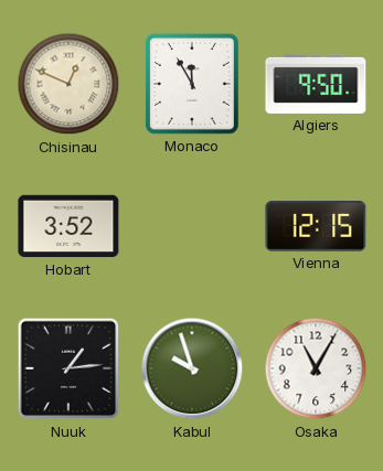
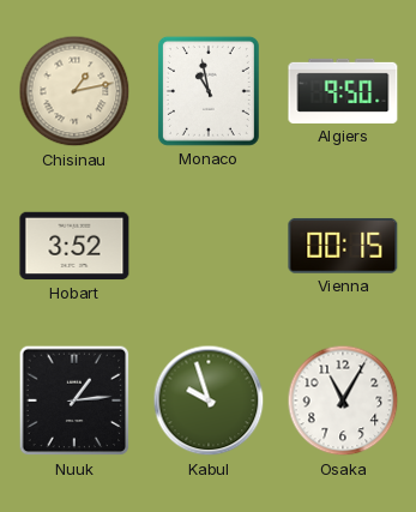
Chisinau: 12:49 -> 1:13
Monaco: 11:55 -> 10:58
Vienna: 12:15 -> 00:15
